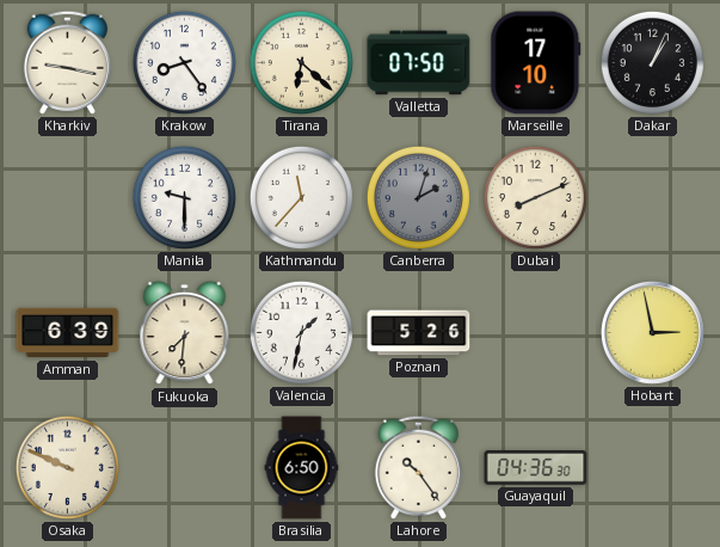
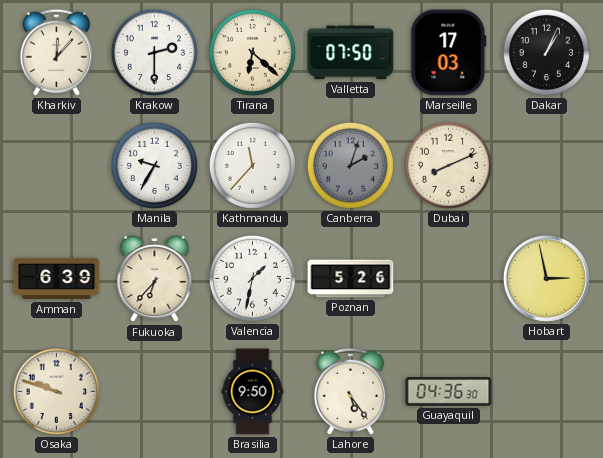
Kharkiv: 9:17 -> 12:07
Krakow: 8:24 -> 2:30
Marseille: 17:10 -> 17:03
Manila: 9:30 -> 9:35
Fukuoka: 7:31 -> 6:37
Osaka: 9:49 -> 9:48
Brasilia: 6:50 -> 9:50
Lahore: 10:24 -> 5:24
